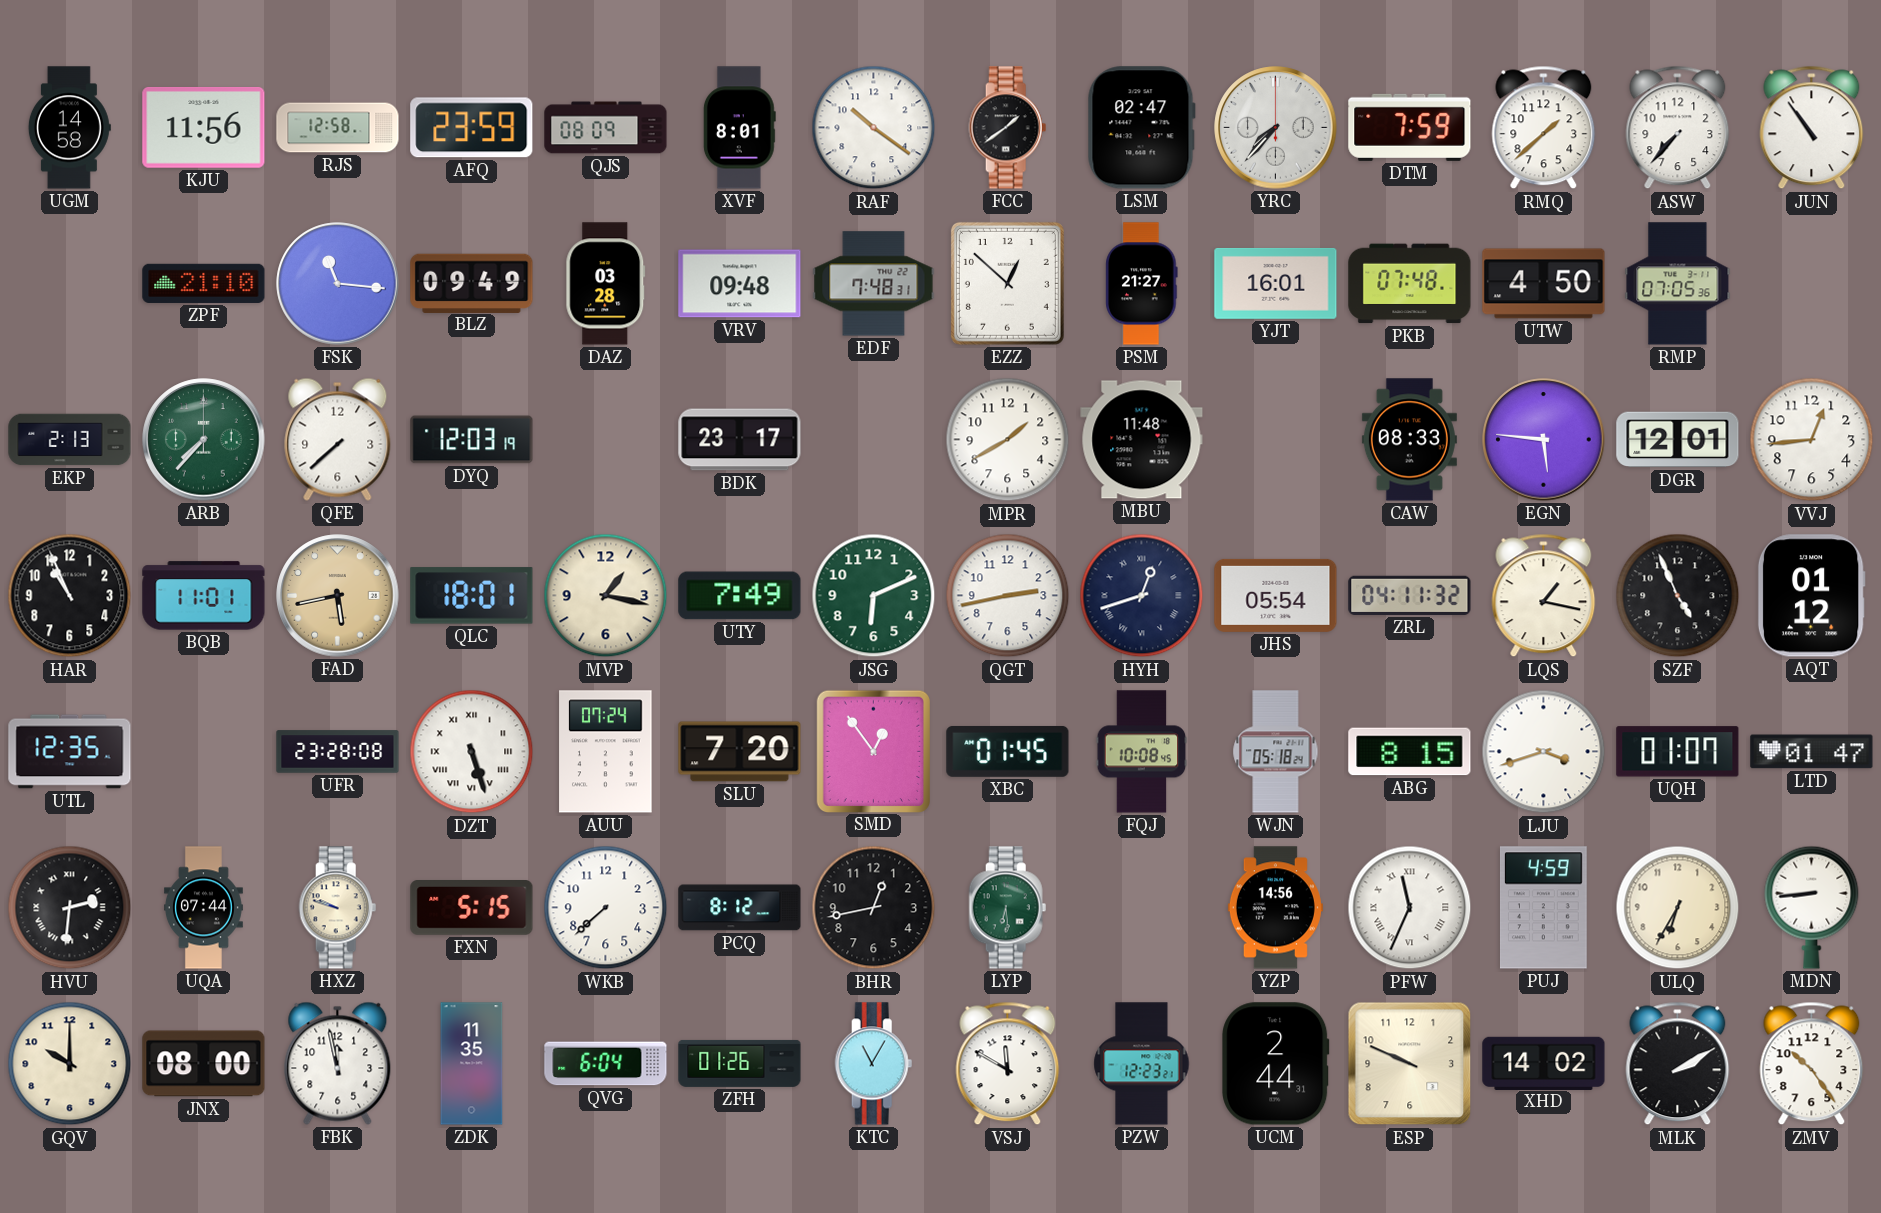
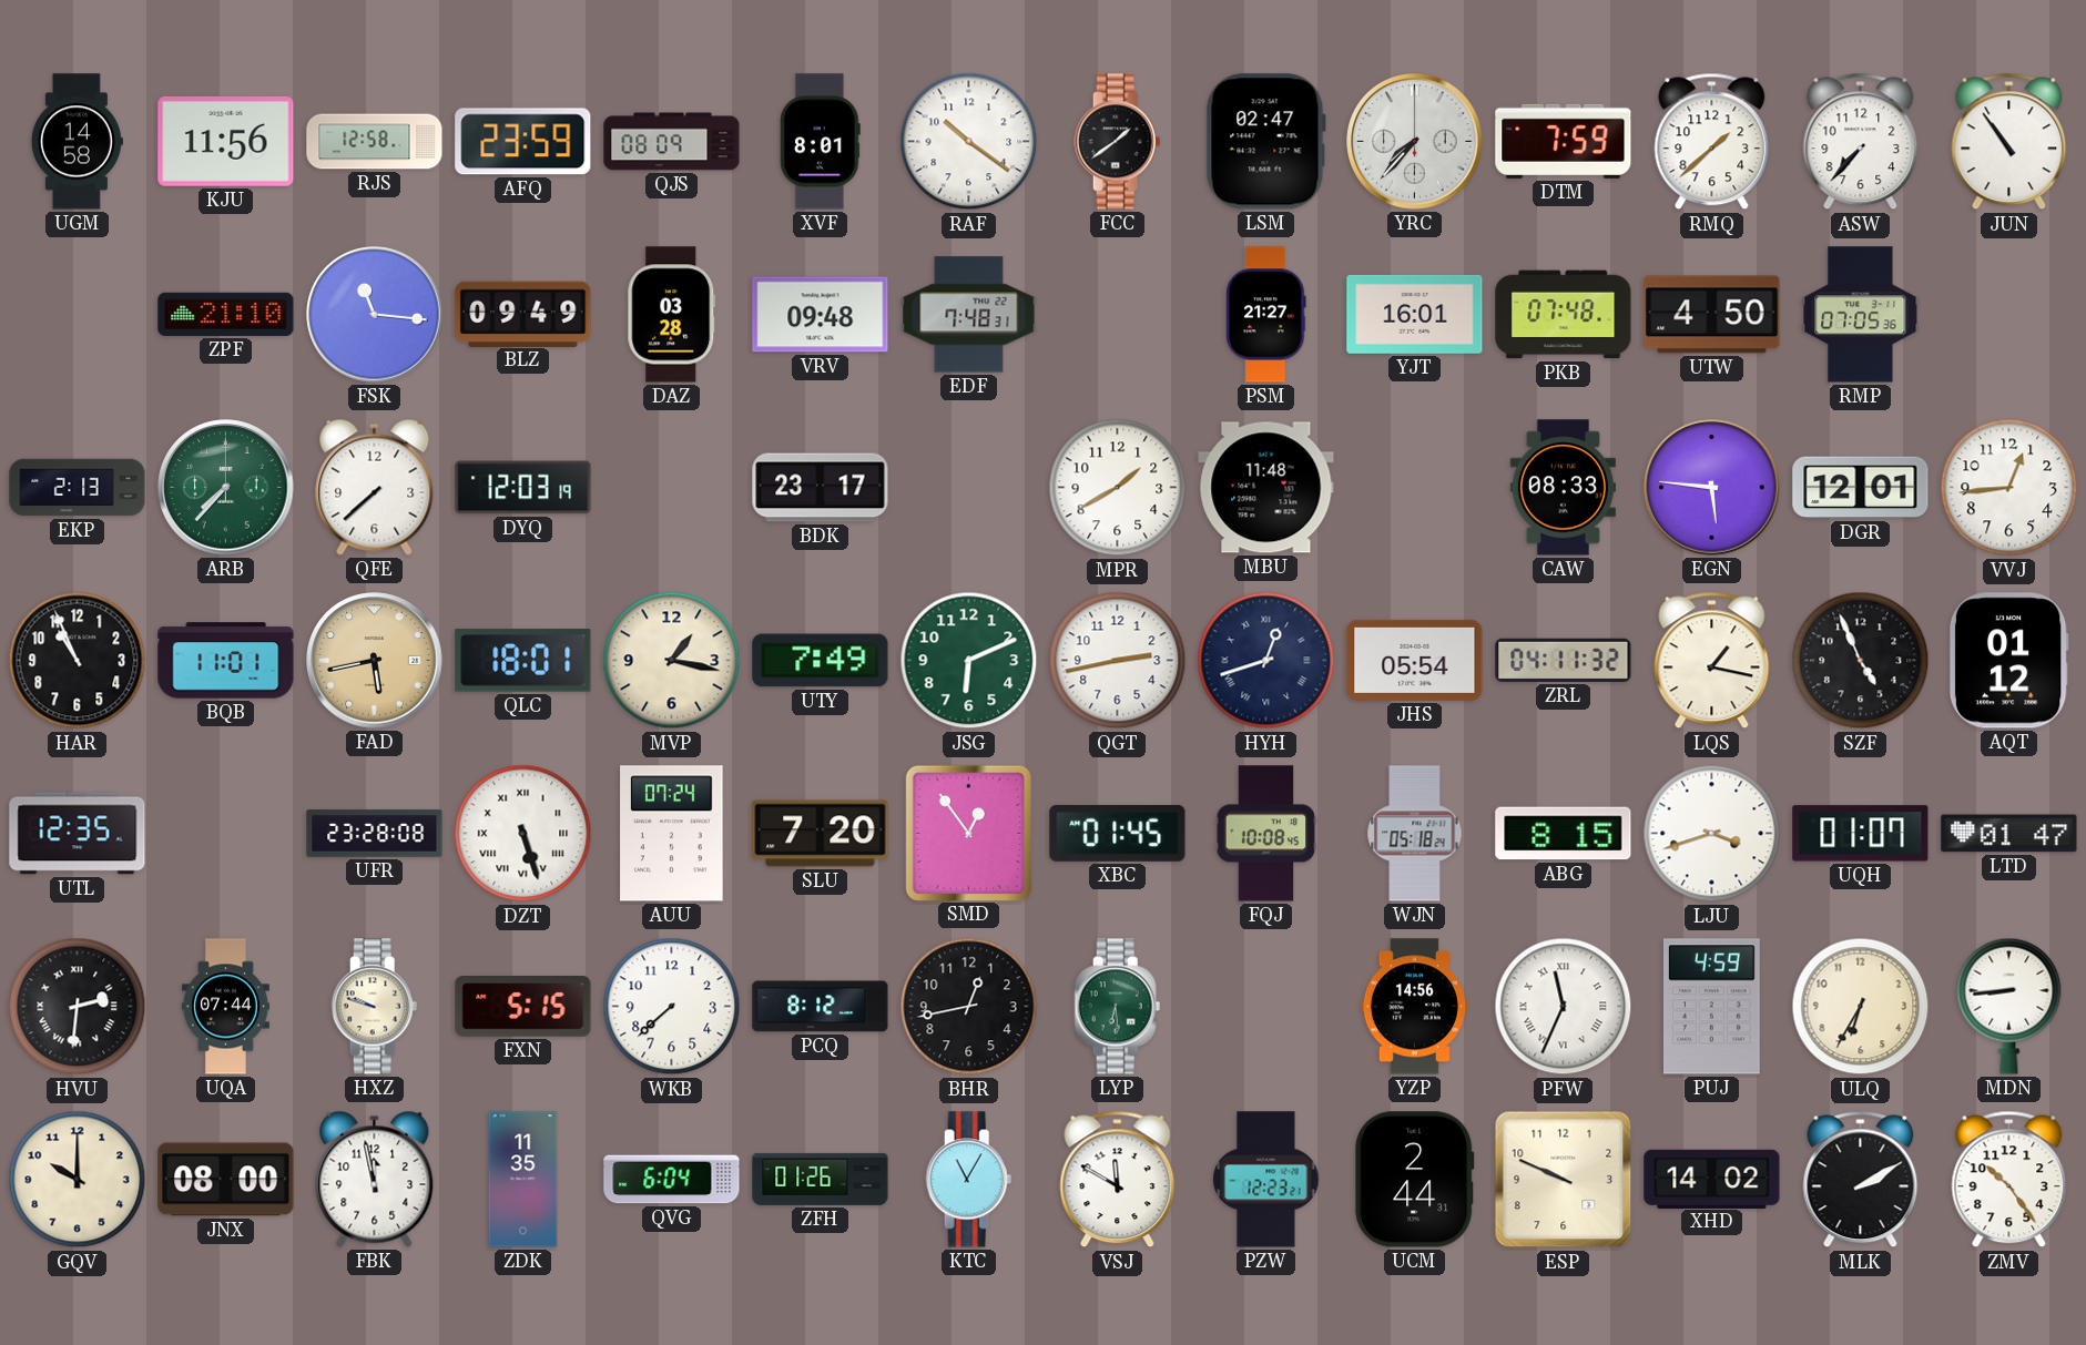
EZZ: 12:52 -> none
